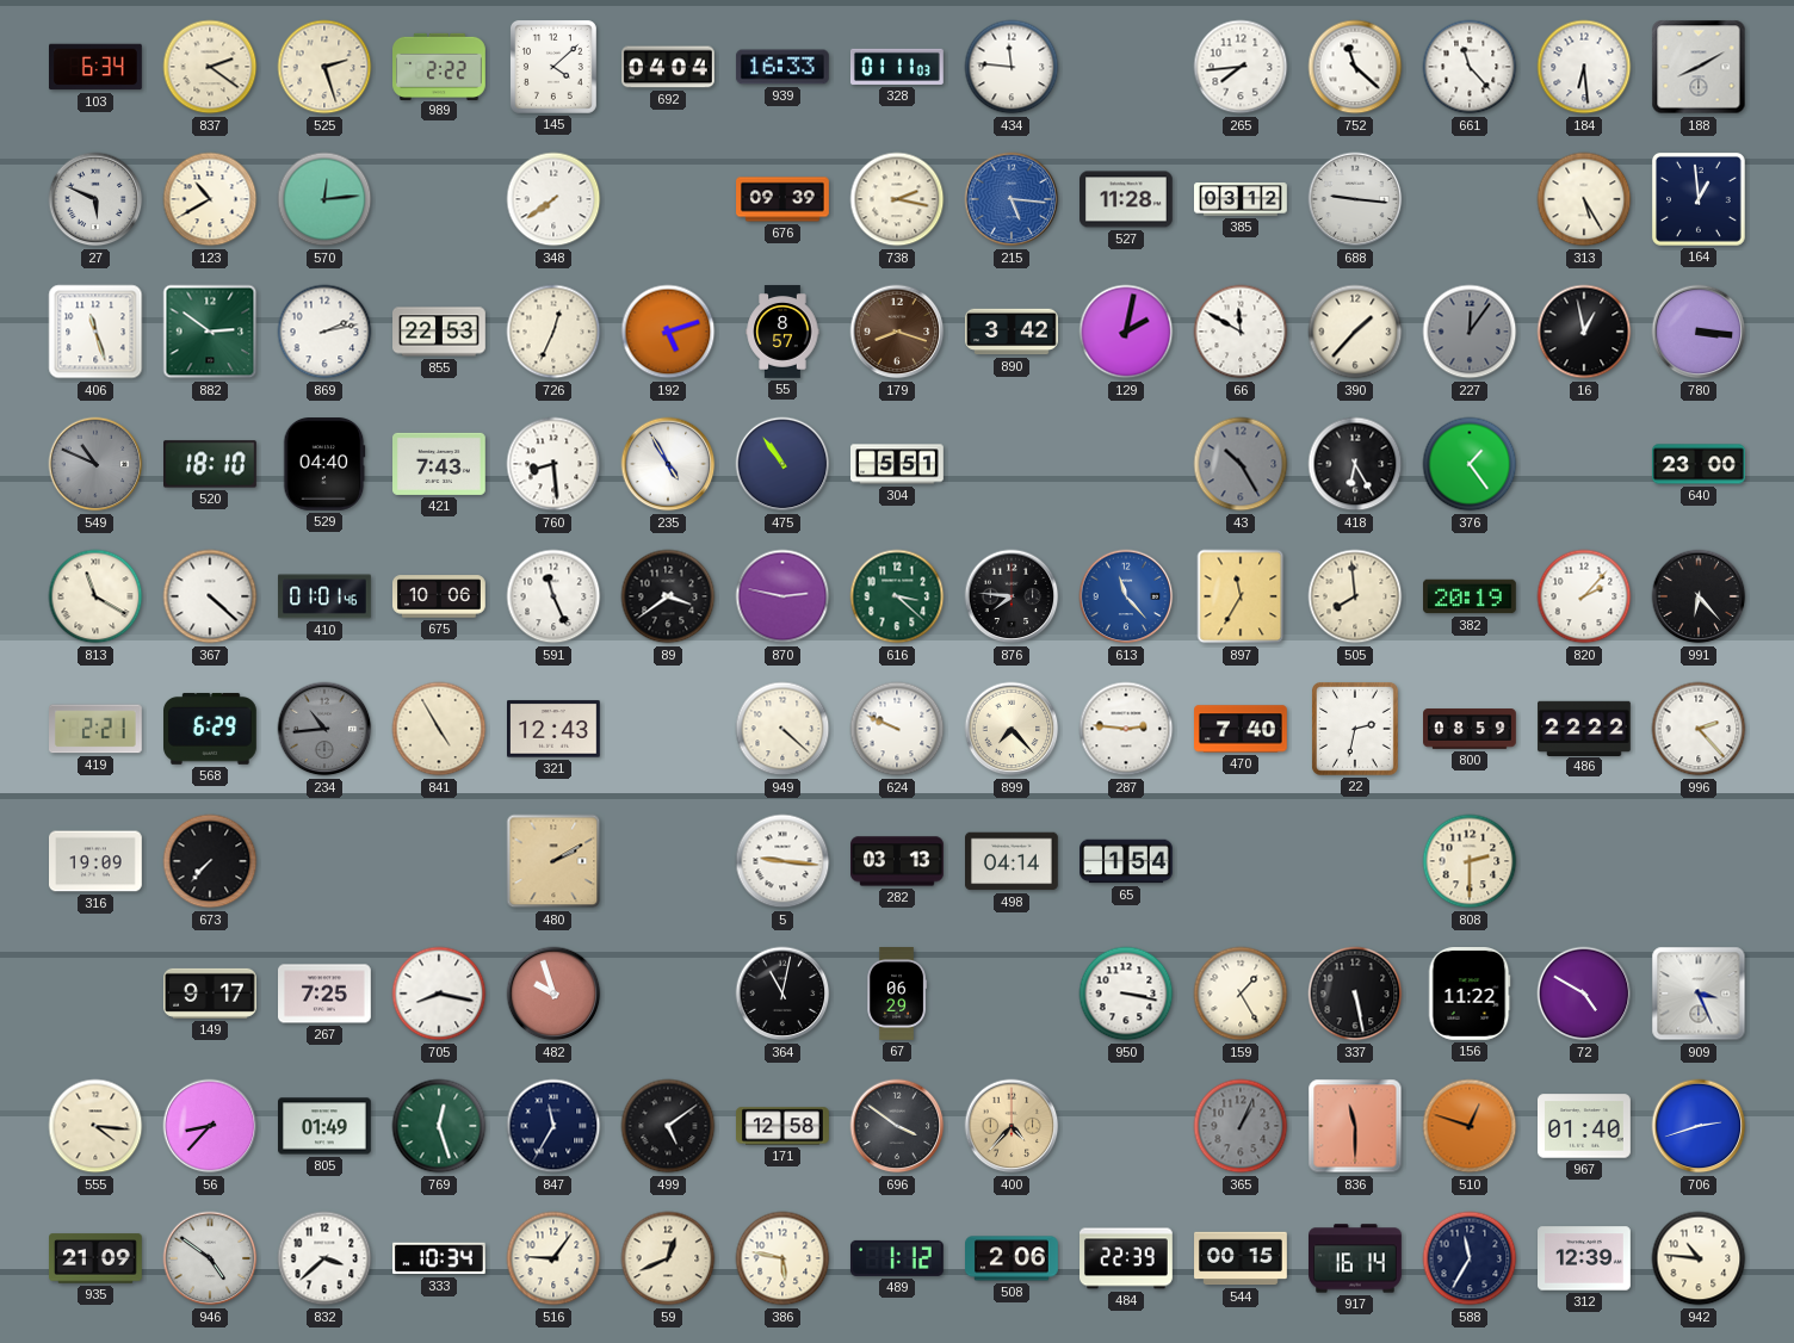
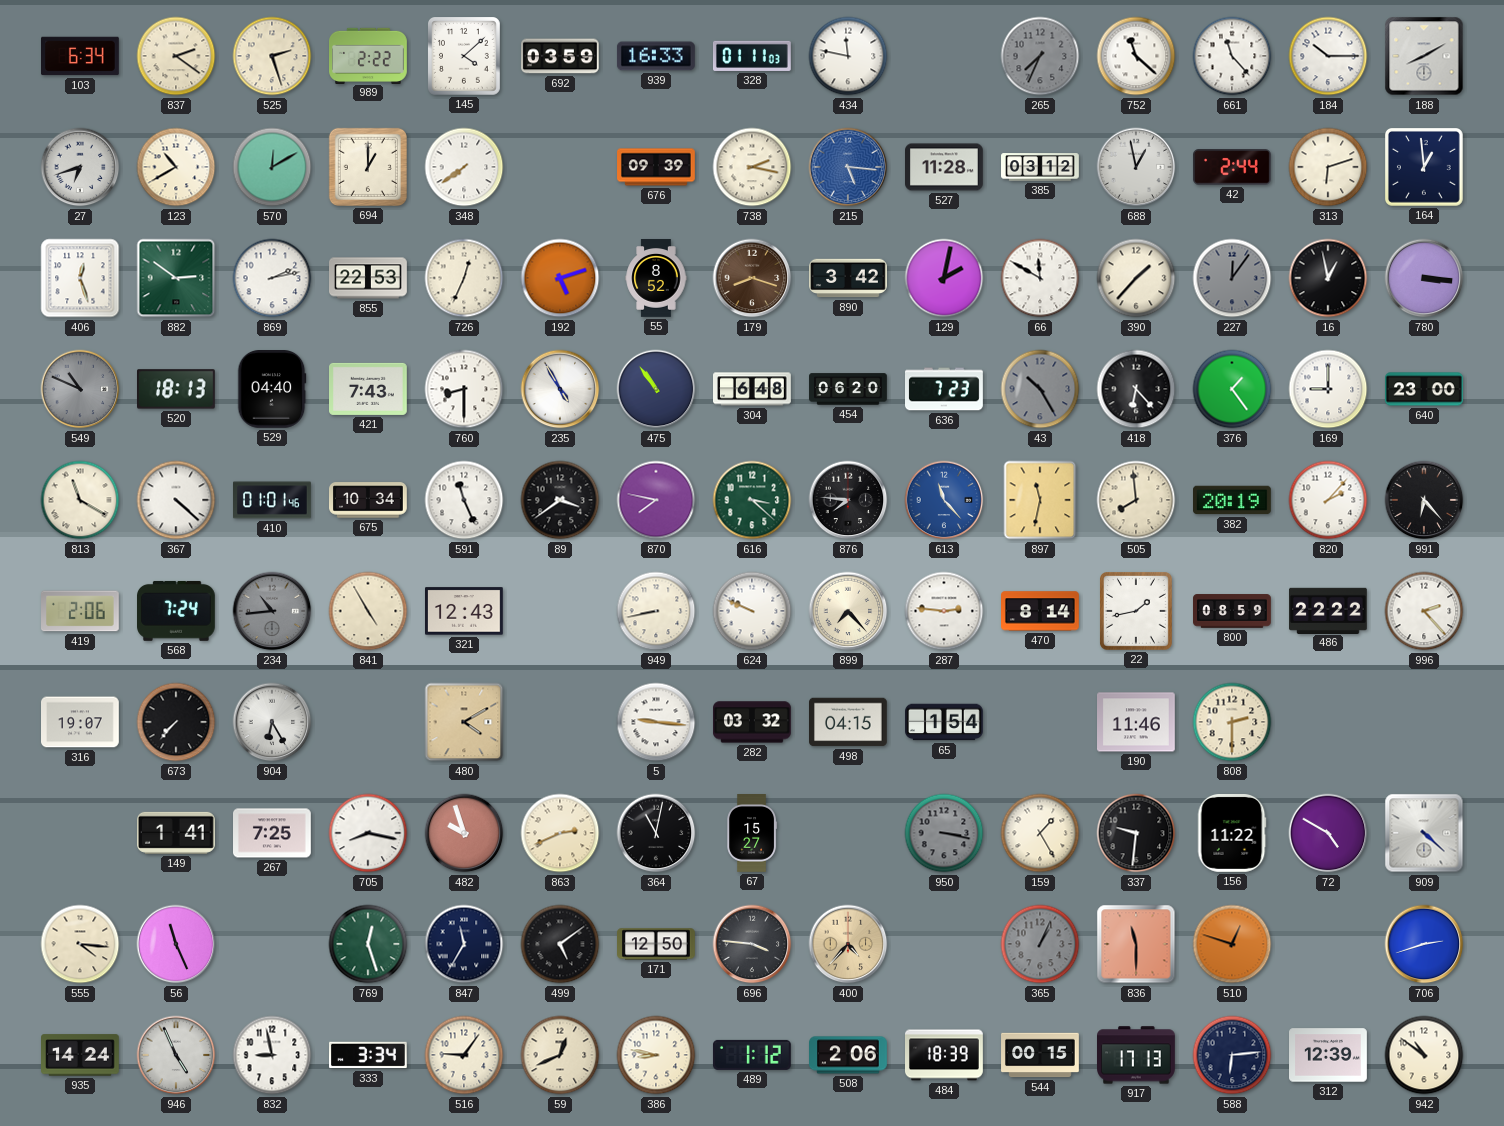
692: 04:04 -> 03:59
434: 11:46 -> 11:47
265: 7:44 -> 7:34
265 dial: white -> grey
184: 6:29 -> 10:15
27: 5:49 -> 6:42
570: 12:14 -> 12:10
694: none -> 1:00
688: 9:16 -> 12:58
42: none -> 2:44
313: 5:25 -> 6:12
406: 11:27 -> 12:27
55: 8:57 -> 8:52
520: 18:10 -> 18:13
760: 8:29 -> 8:30
304: 5:51 -> 6:48
454: none -> 06:20
636: none -> 7:23
418: 6:25 -> 6:23
169: none -> 9:00
675: 10:06 -> 10:34
870: 2:47 -> 7:47
897: 11:35 -> 11:32
419: 2:21 -> 2:06
568: 6:29 -> 7:24
949: 4:22 -> 8:43
470: 7:40 -> 8:14
22: 2:32 -> 1:43
316: 19:09 -> 19:07
904: none -> 6:25
480: 2:10 -> 4:10
282: 03:13 -> 03:32
498: 04:14 -> 04:15
190: none -> 11:46
149: 9:17 -> 1:41
863: none -> 2:41
67: 06:29 -> 15:27
950 dial: white -> grey
337: 5:28 -> 9:31
909: 3:26 -> 4:22
56: 8:37 -> 11:26
805: 01:49 -> none
171: 12:58 -> 12:50
696: 3:51 -> 3:46
967: 01:40 -> none
935: 21:09 -> 14:24
946: 4:51 -> 4:56
832: 3:38 -> 8:58
333: 10:34 -> 3:34
386: 5:47 -> 8:47
484: 22:39 -> 18:39
917: 16:14 -> 17:13
588: 11:35 -> 6:14
942: 10:46 -> 10:51
